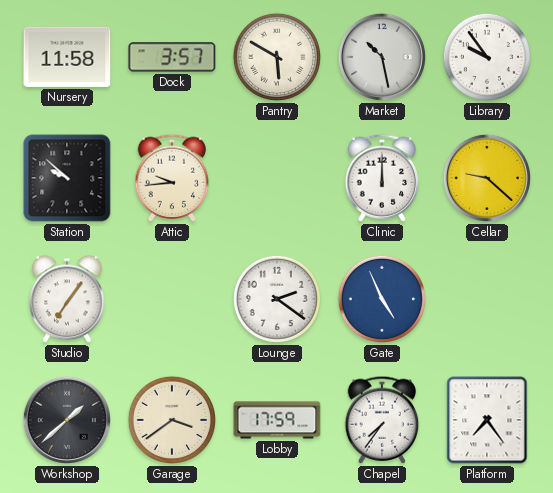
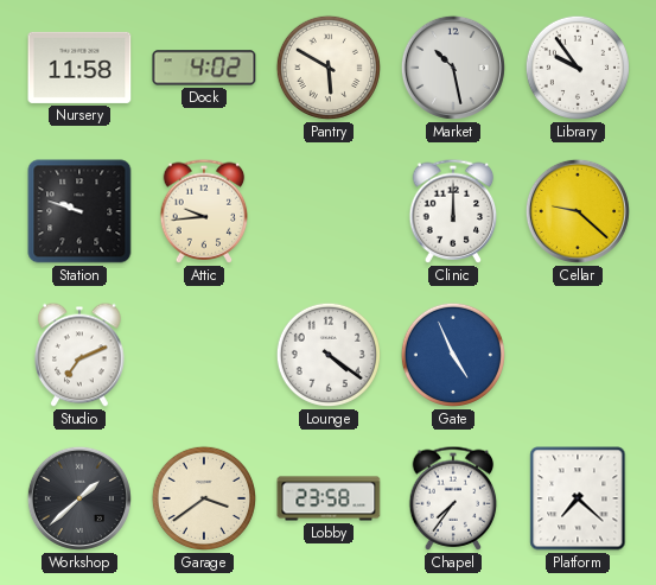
Dock: 3:57 -> 4:02
Station: 9:52 -> 9:48
Studio: 7:06 -> 7:11
Lounge: 2:21 -> 4:21
Lobby: 17:59 -> 23:58
Platform: 7:24 -> 7:22
